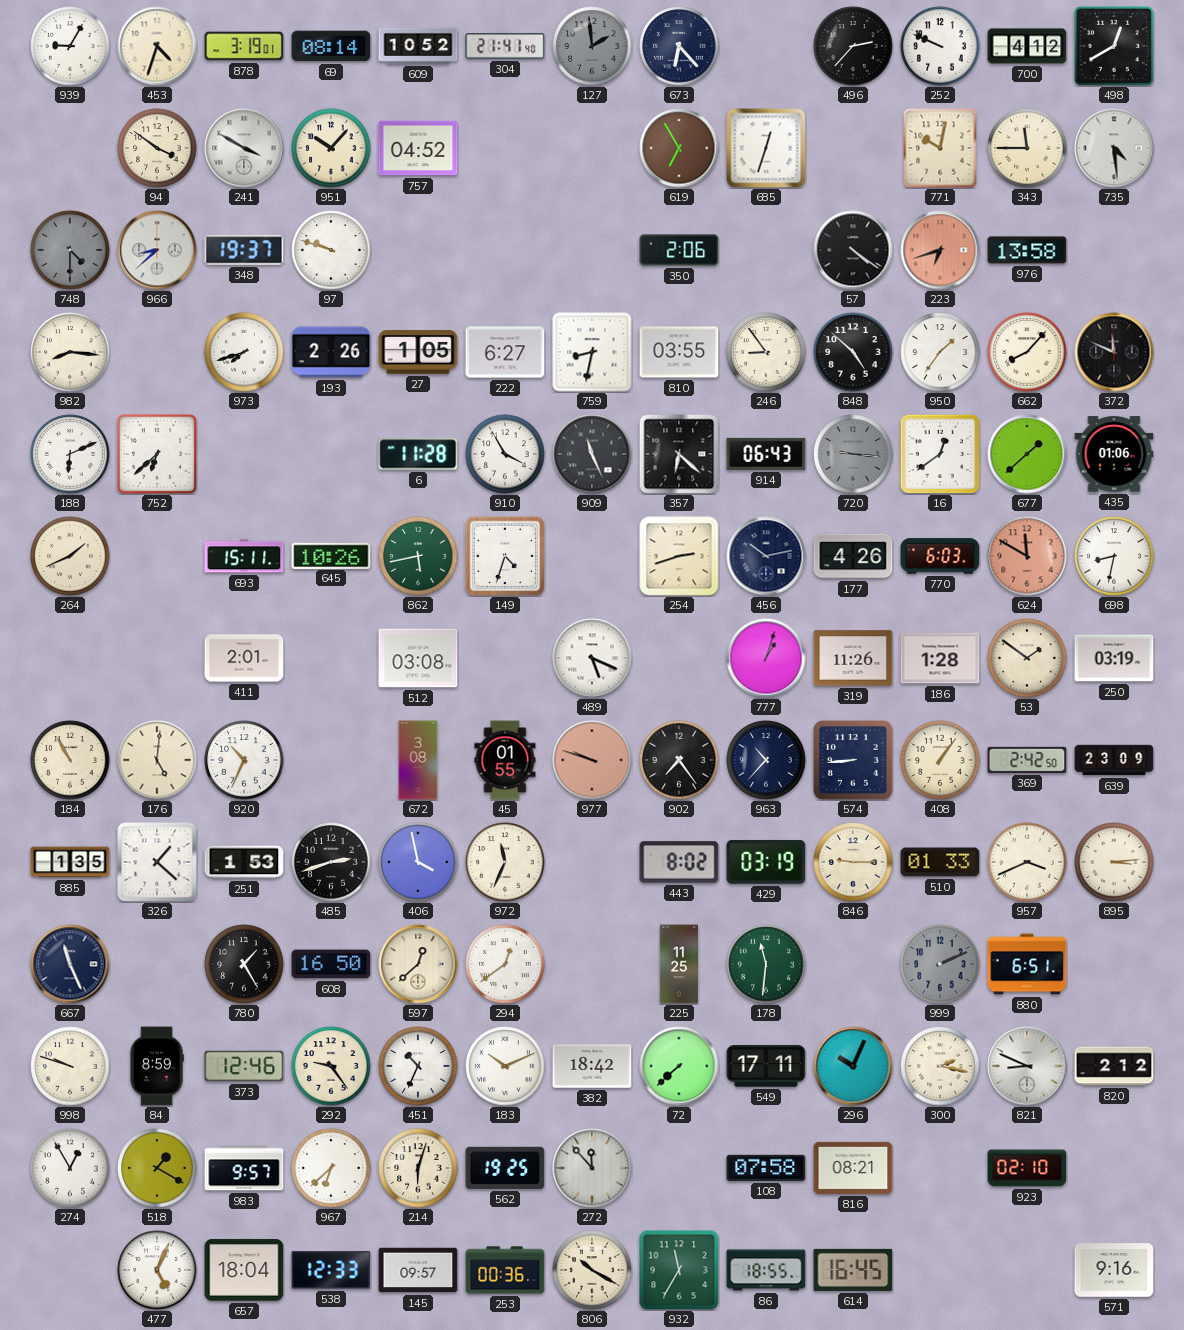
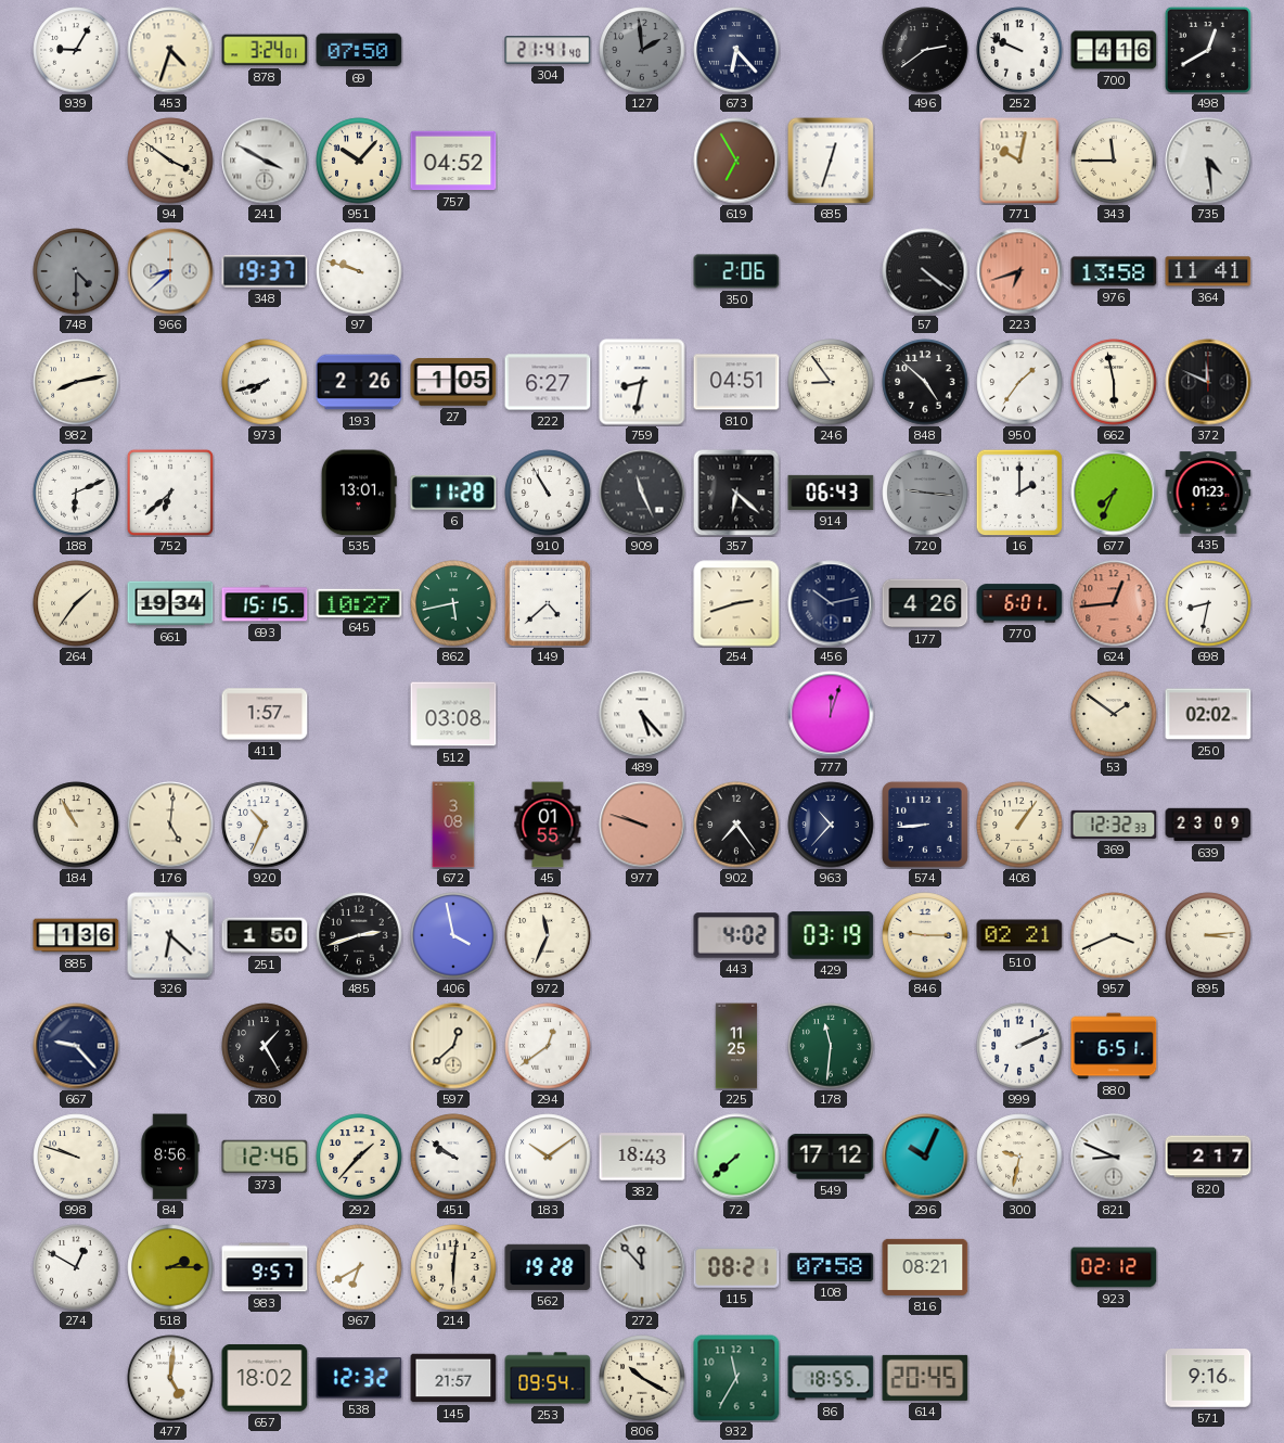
878: 3:19 -> 3:24
69: 08:14 -> 07:50
609: 10:52 -> none
496: 2:37 -> 2:39
700: 4:12 -> 4:16
364: none -> 11:41
982: 8:16 -> 8:13
810: 03:55 -> 04:51
662: 8:07 -> 5:58
535: none -> 13:01
910: 3:55 -> 10:55
16: 12:39 -> 2:00
677: 1:38 -> 7:34
435: 01:06 -> 01:23
264: 1:41 -> 1:36
661: none -> 19:34
693: 15:11 -> 15:15
645: 10:26 -> 10:27
149: 4:33 -> 4:38
770: 6:03 -> 6:01
624: 11:50 -> 12:44
411: 2:01 -> 1:57
489: 5:19 -> 5:23
777: 1:03 -> 12:03
319: 11:26 -> none
186: 1:28 -> none
250: 03:19 -> 02:02
369: 2:42 -> 12:32
885: 1:35 -> 1:36
326: 1:22 -> 6:22
251: 1:53 -> 1:50
443: 8:02 -> 4:02
510: 01:33 -> 02:21
667: 11:26 -> 9:23
608: 16:50 -> none
999 dial: grey -> white
84: 8:59 -> 8:56
292: 9:24 -> 1:37
451: 10:34 -> 9:51
183: 10:11 -> 10:09
382: 18:42 -> 18:43
549: 17:11 -> 17:12
300: 2:17 -> 9:32
820: 2:12 -> 2:17
274: 12:55 -> 12:50
518: 1:20 -> 2:15
967: 6:38 -> 6:40
214: 6:03 -> 6:01
562: 19:25 -> 19:28
115: none -> 08:21
923: 02:10 -> 02:12
477: 5:04 -> 5:01
657: 18:04 -> 18:02
538: 12:33 -> 12:32
145: 09:57 -> 21:57
253: 00:36 -> 09:54
614: 16:45 -> 20:45
